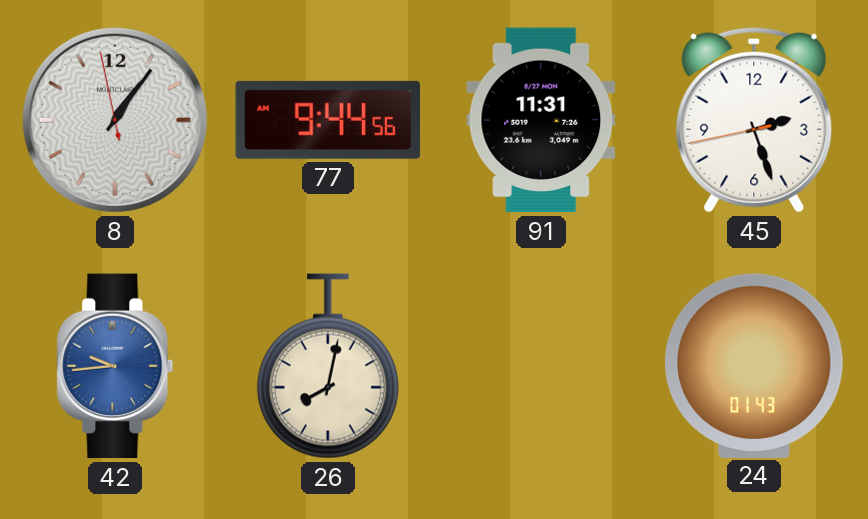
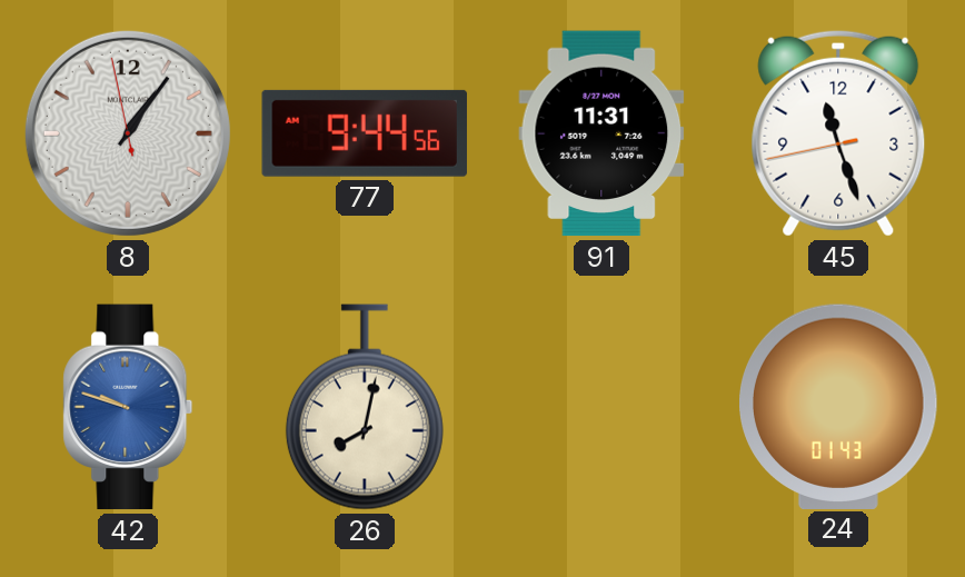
45: 2:26 -> 11:26
42: 9:44 -> 9:48
